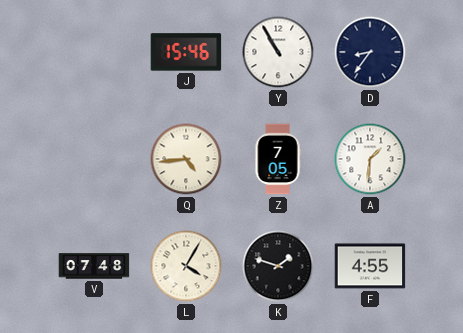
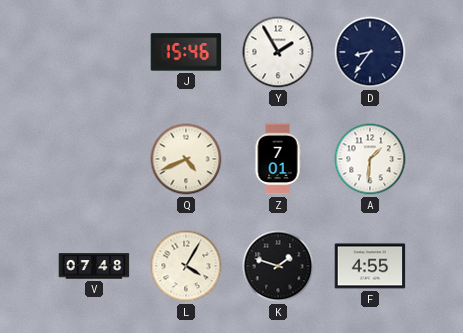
Y: 10:55 -> 1:55
Q: 4:44 -> 4:41
Z: 7:05 -> 7:01
